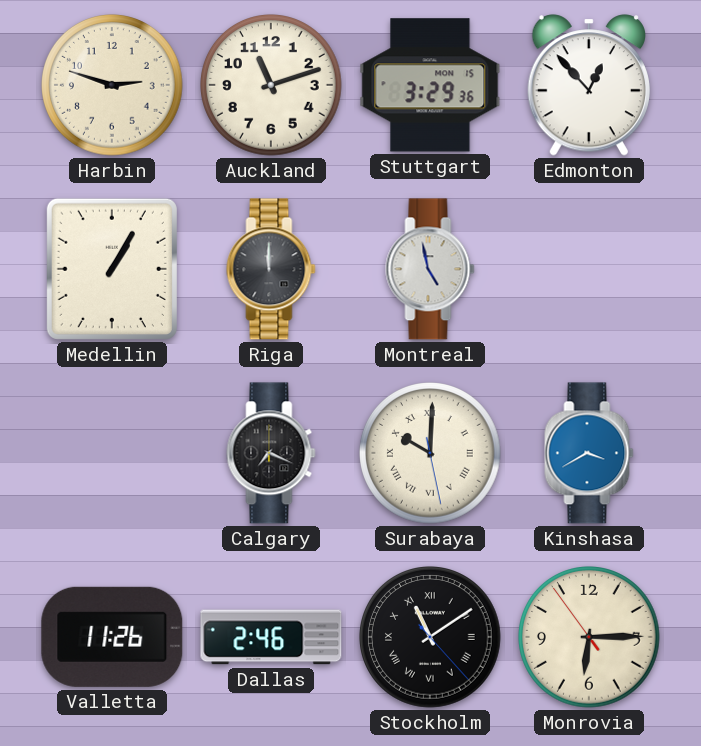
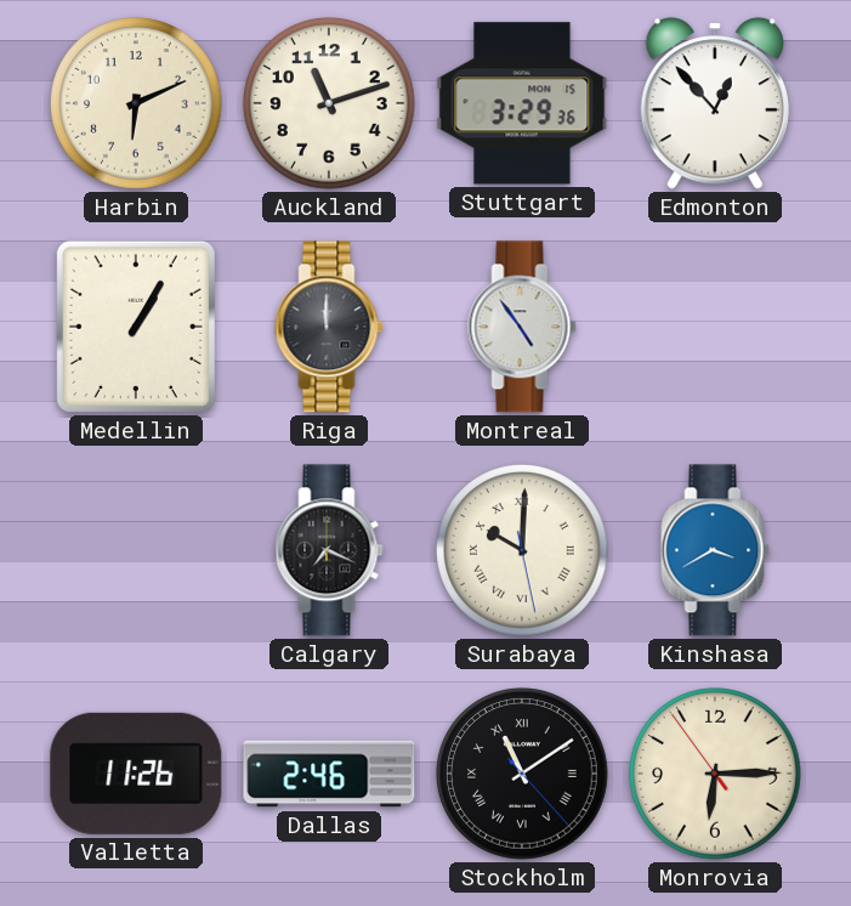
Harbin: 2:48 -> 6:11
Montreal: 4:58 -> 4:54
